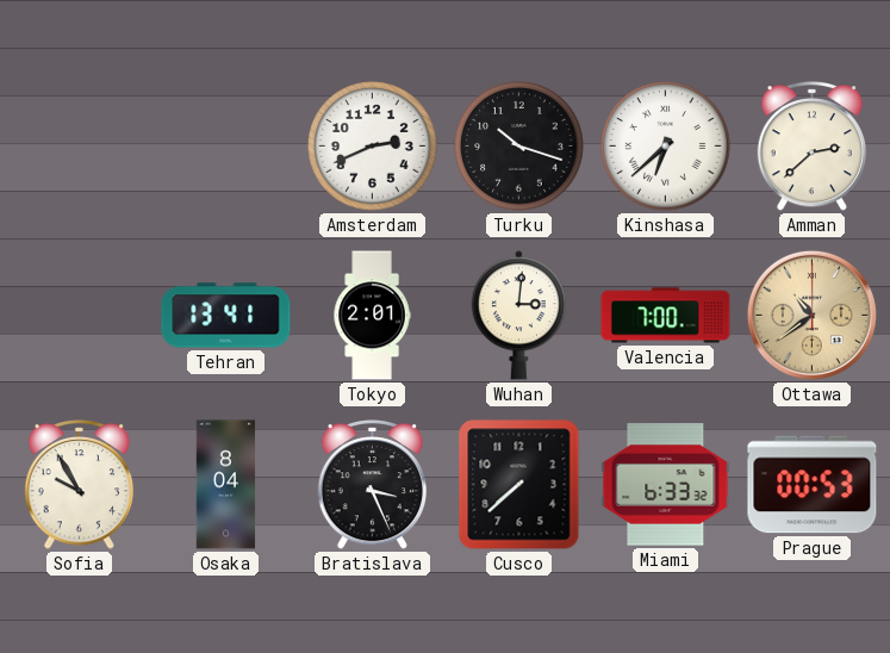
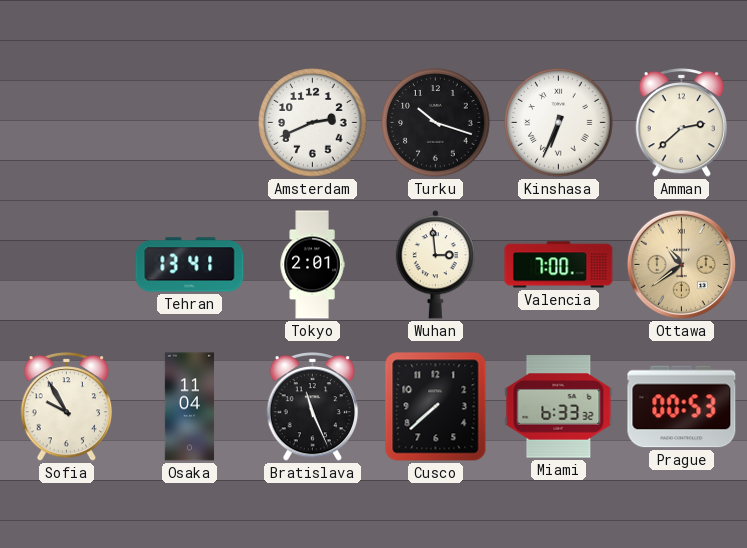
Kinshasa: 6:38 -> 6:34
Wuhan: 3:01 -> 2:59
Osaka: 8:04 -> 11:04
Bratislava: 3:26 -> 11:26
